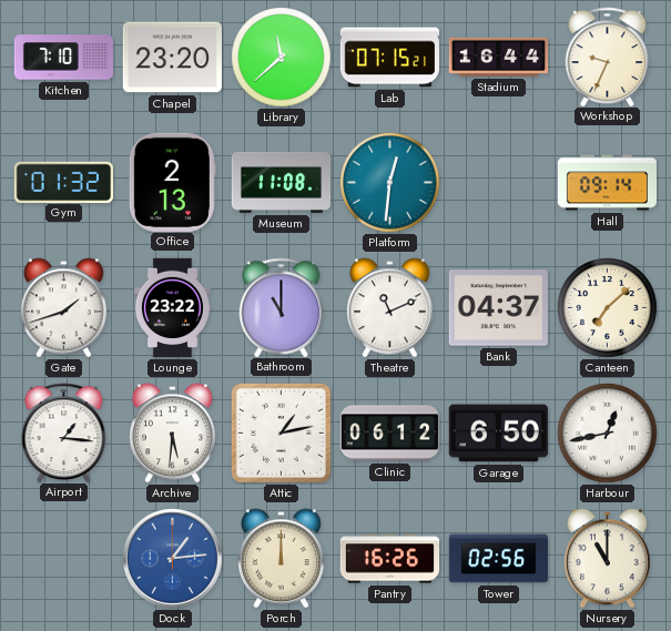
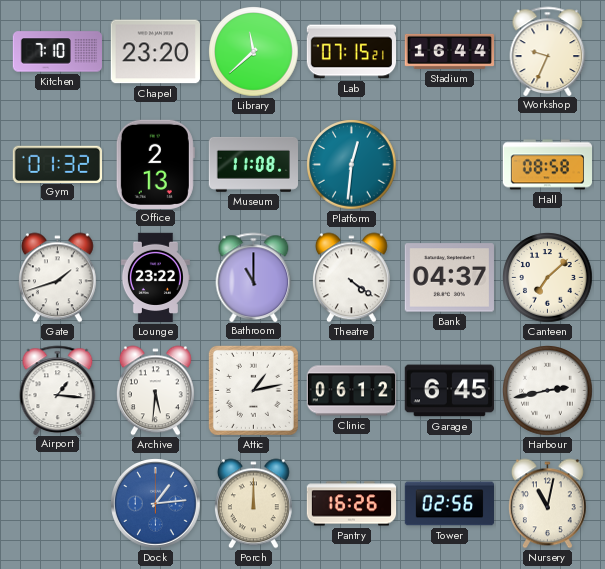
Hall: 09:14 -> 08:58
Theatre: 11:11 -> 4:21
Garage: 6:50 -> 6:45
Harbour: 12:43 -> 2:43
Nursery: 11:00 -> 11:02
